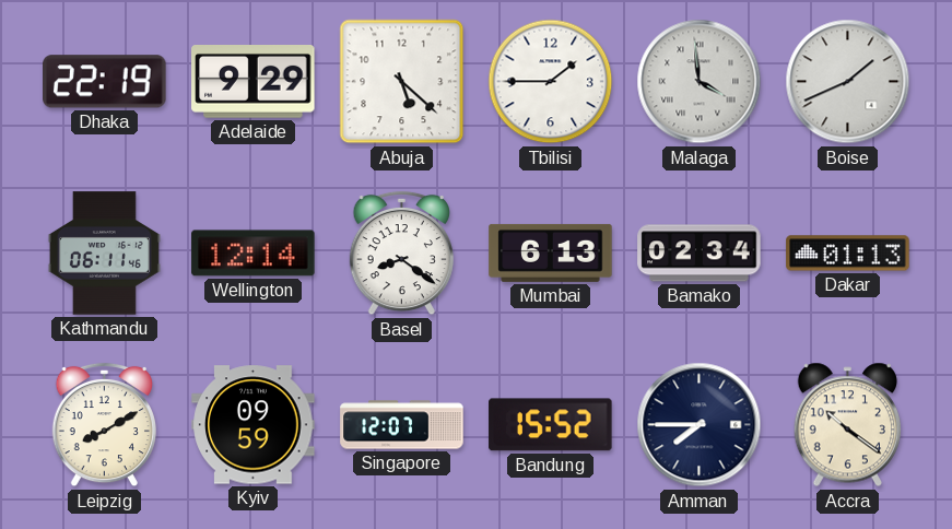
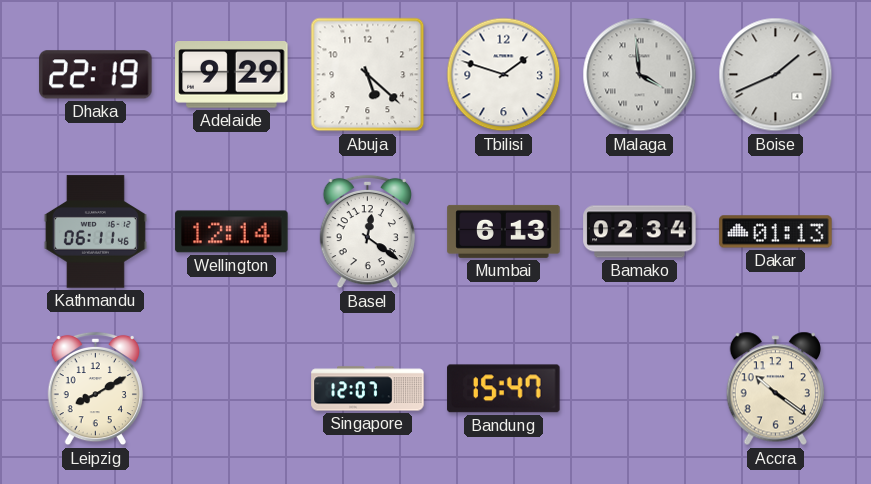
Tbilisi: 1:45 -> 1:48
Basel: 8:21 -> 12:21
Kyiv: 09:59 -> none
Bandung: 15:52 -> 15:47
Amman: 7:45 -> none
